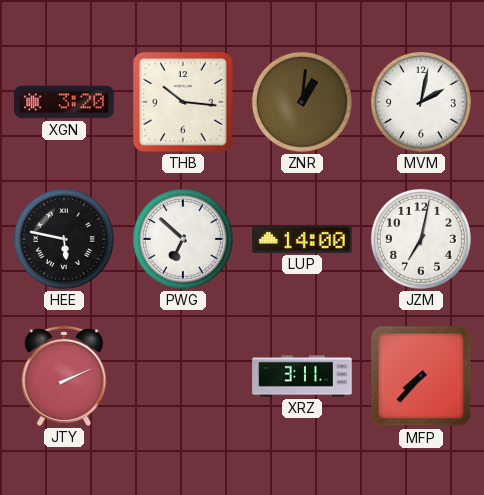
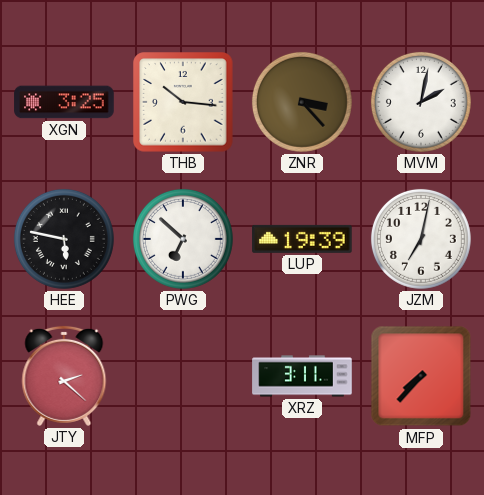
XGN: 3:20 -> 3:25
ZNR: 1:01 -> 3:23
LUP: 14:00 -> 19:39
JTY: 2:11 -> 2:22
